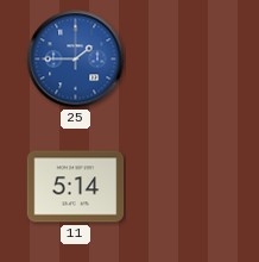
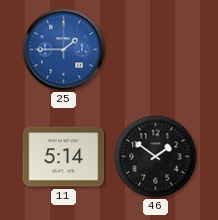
46: none -> 1:51
